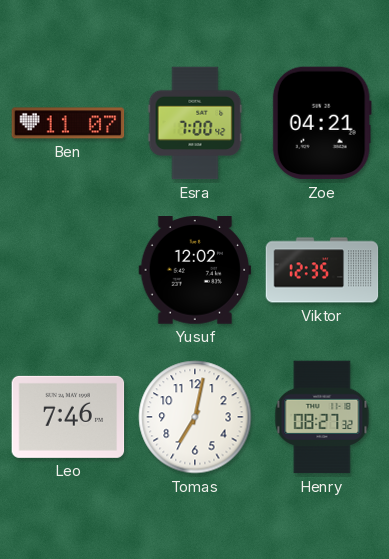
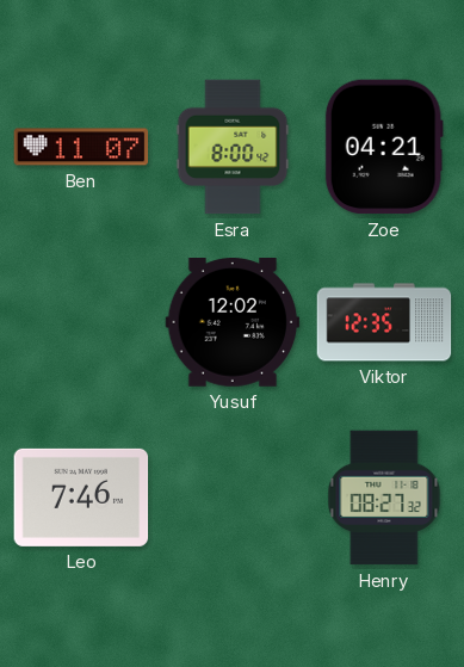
Esra: 7:00 -> 8:00
Tomas: 7:02 -> none
